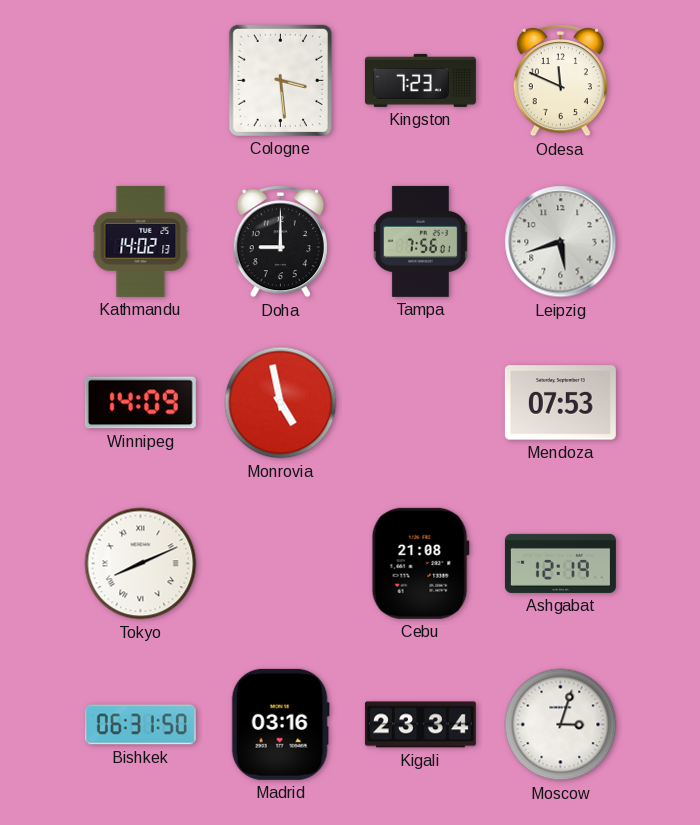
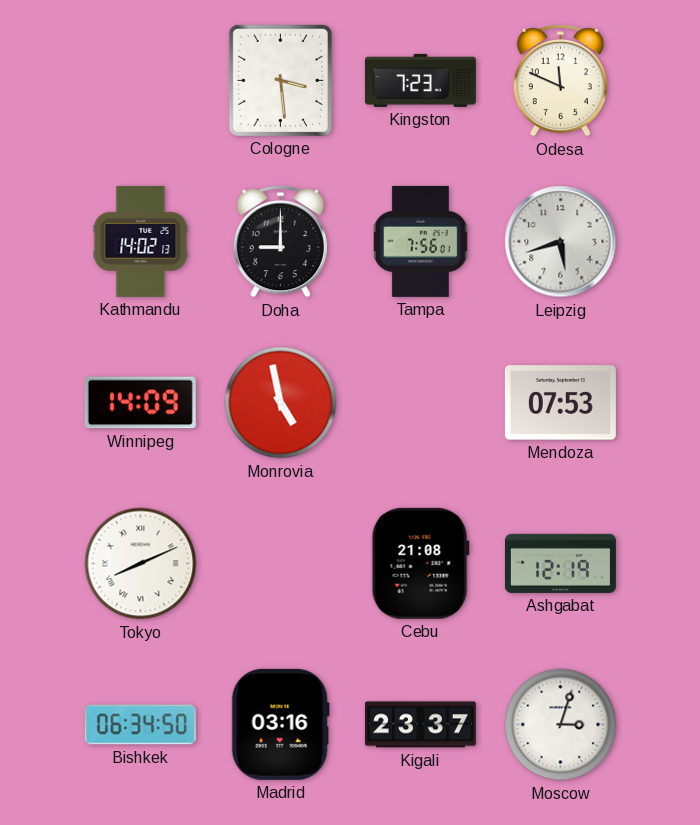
Bishkek: 06:31 -> 06:34
Kigali: 23:34 -> 23:37
